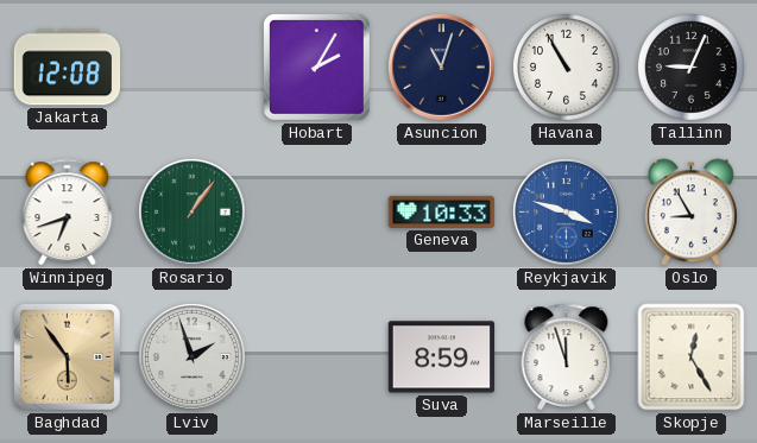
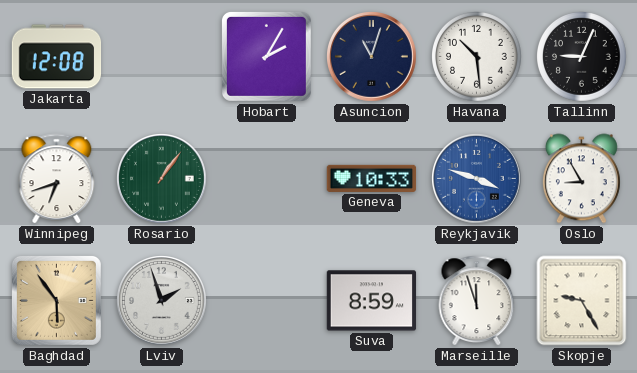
Havana: 10:55 -> 10:29
Skopje: 12:25 -> 9:25
